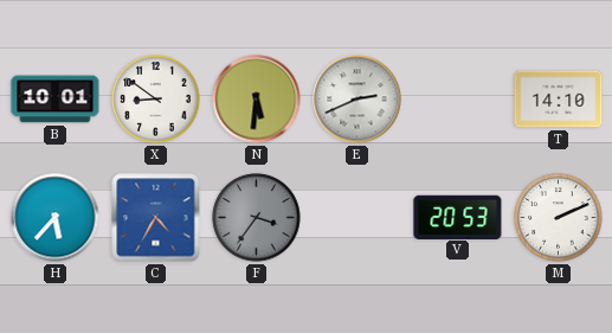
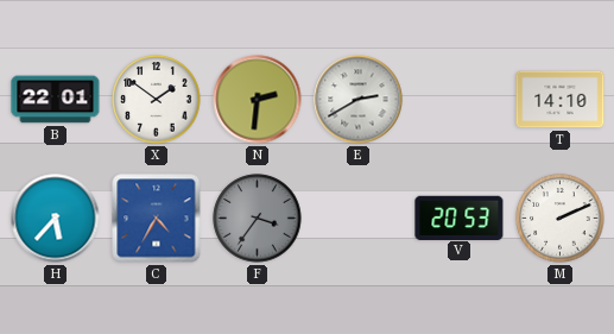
B: 10:01 -> 22:01
X: 8:51 -> 1:51
N: 5:31 -> 2:31
E: 2:41 -> 2:40
